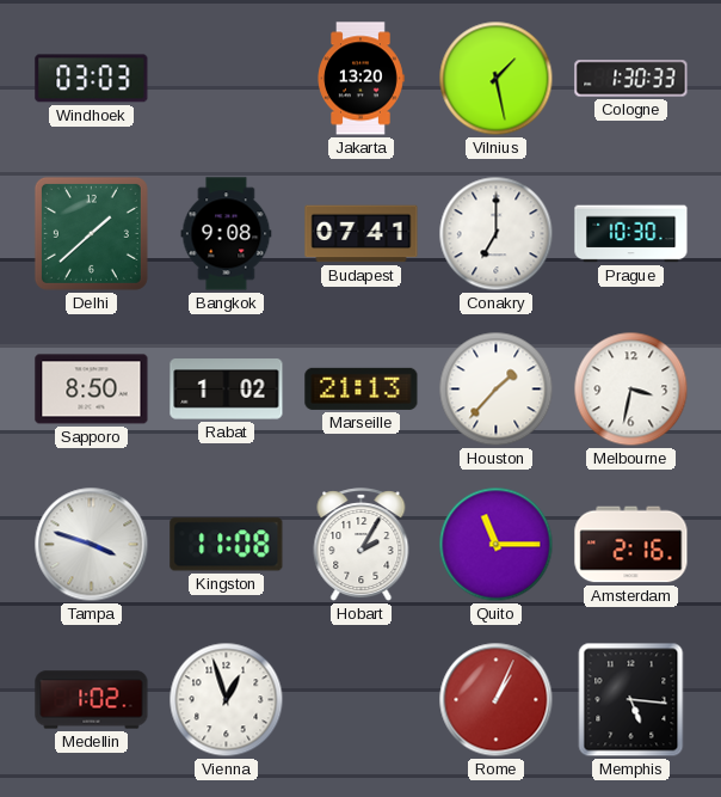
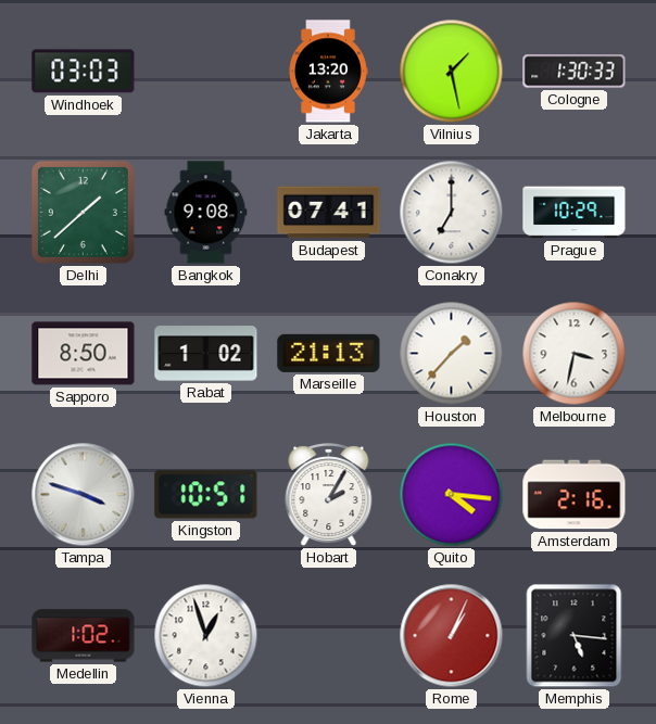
Prague: 10:30 -> 10:29
Kingston: 11:08 -> 10:51
Quito: 11:15 -> 4:16
